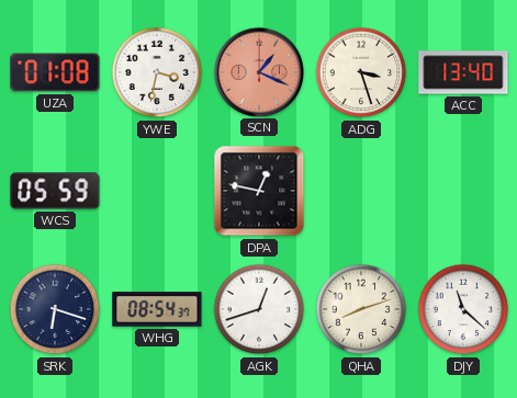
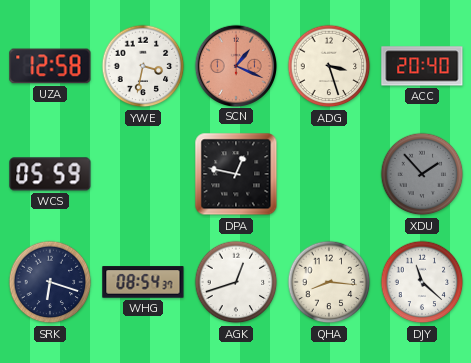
UZA: 01:08 -> 12:58
ACC: 13:40 -> 20:40
XDU: none -> 1:53
QHA: 8:12 -> 8:16
